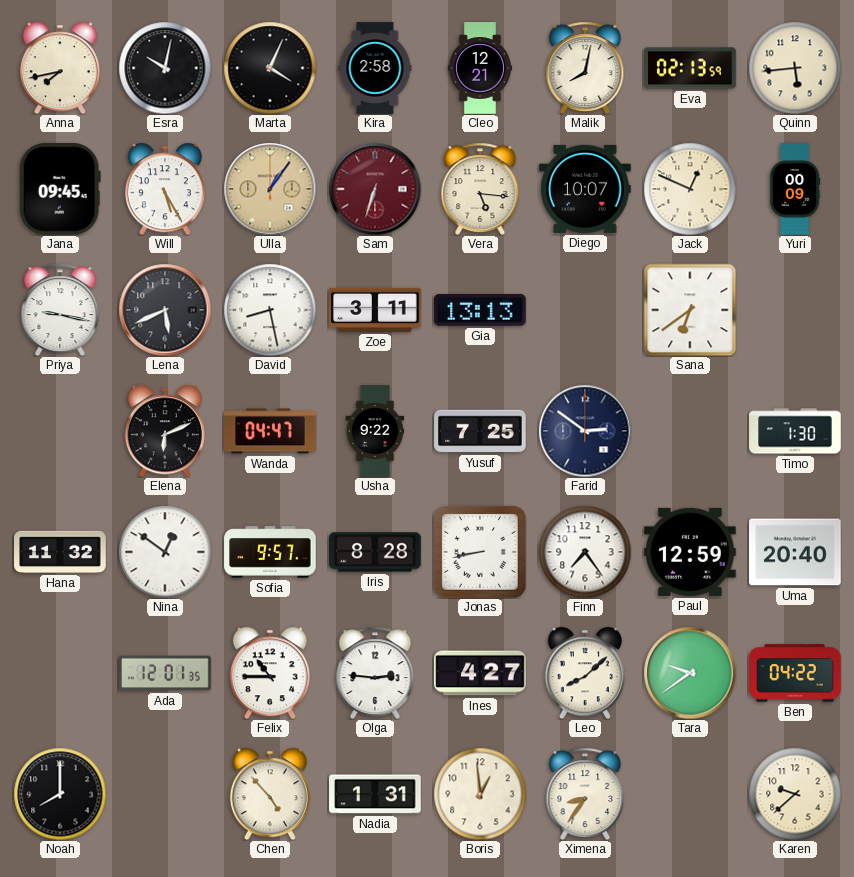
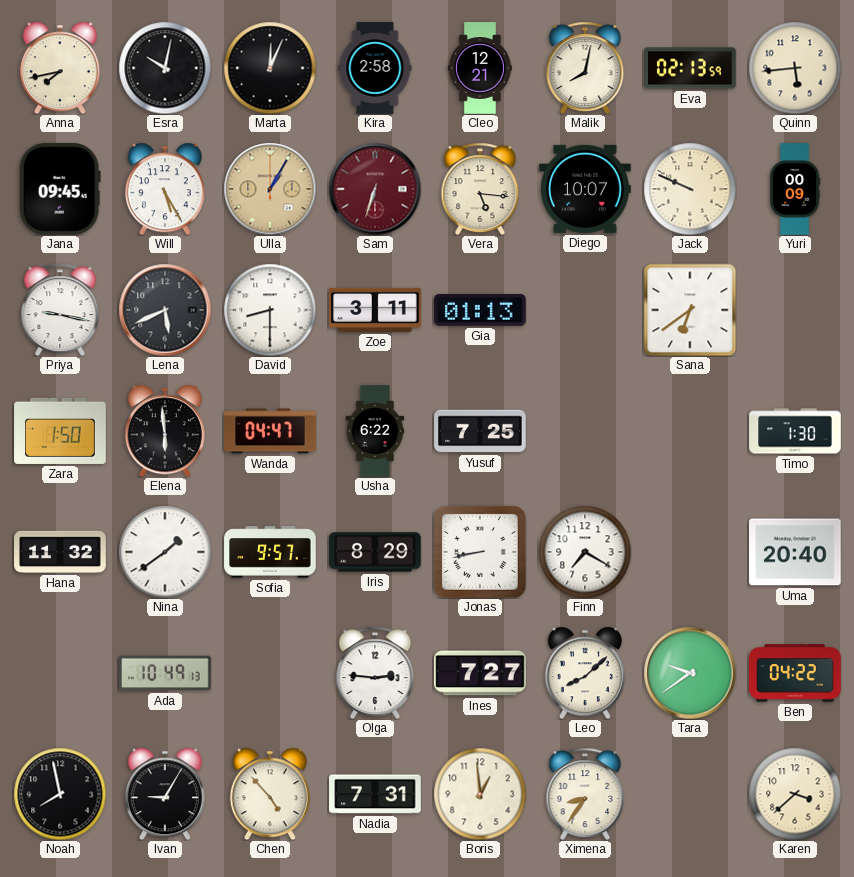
Marta: 4:04 -> 12:04
Ulla: 1:06 -> 1:05
Jack: 12:49 -> 9:49
David: 8:28 -> 8:30
Gia: 13:13 -> 01:13
Zara: none -> 1:50
Elena: 6:11 -> 5:59
Usha: 9:22 -> 6:22
Farid: 2:51 -> none
Nina: 12:51 -> 1:39
Iris: 8:28 -> 8:29
Finn: 7:24 -> 7:20
Paul: 12:59 -> none
Ada: 12:01 -> 10:49
Felix: 10:45 -> none
Ines: 4:27 -> 7:27
Noah: 8:00 -> 7:58
Ivan: none -> 9:05
Nadia: 1:31 -> 7:31
Karen: 9:38 -> 3:38
